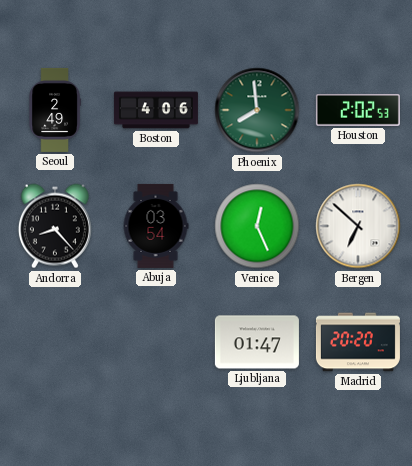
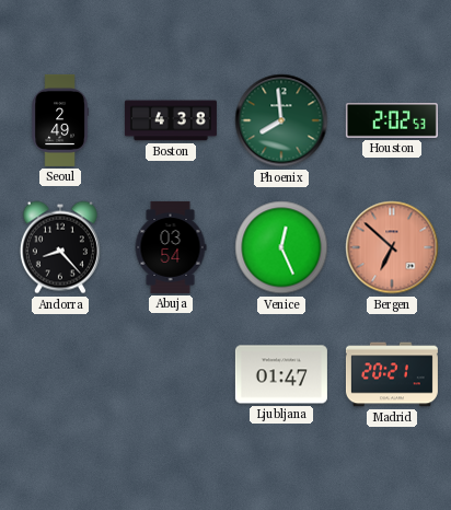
Boston: 4:06 -> 4:38
Bergen dial: white -> salmon
Madrid: 20:20 -> 20:21
